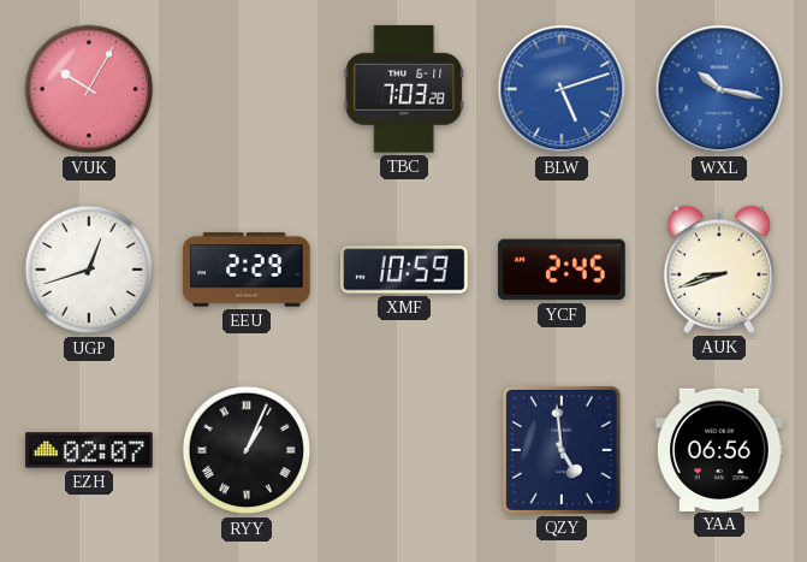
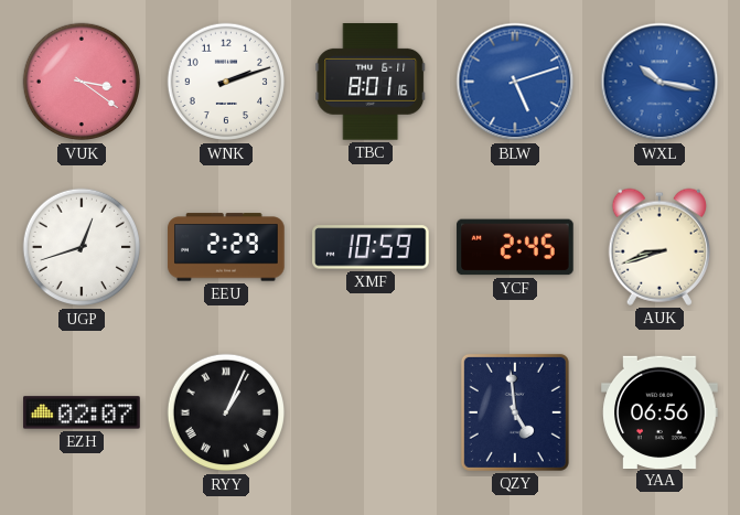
VUK: 10:05 -> 3:21
WNK: none -> 2:12
TBC: 7:03 -> 8:01
